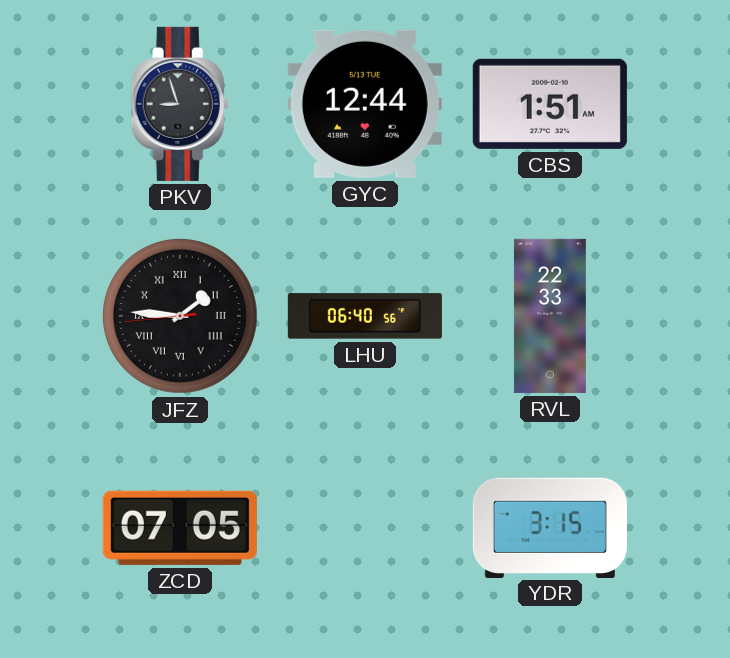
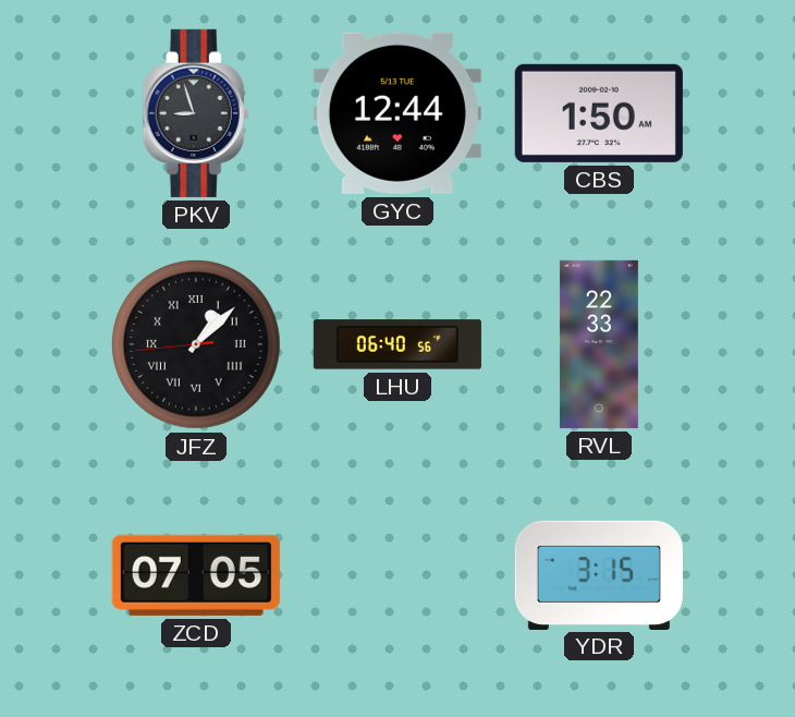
CBS: 1:51 -> 1:50
JFZ: 1:45 -> 1:07
